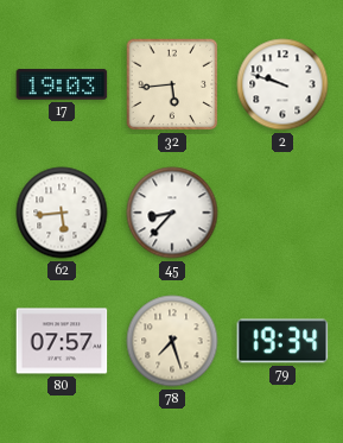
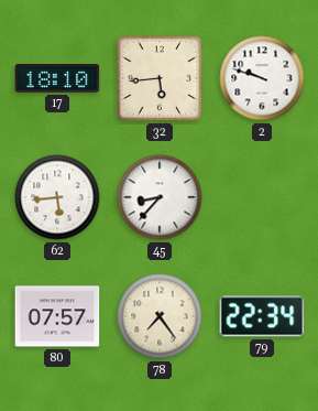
17: 19:03 -> 18:10
78: 7:27 -> 7:24
79: 19:34 -> 22:34
